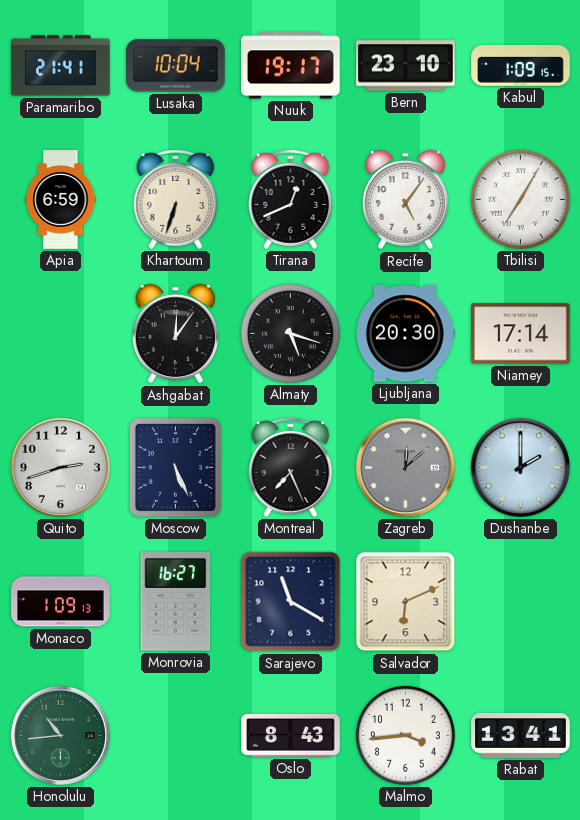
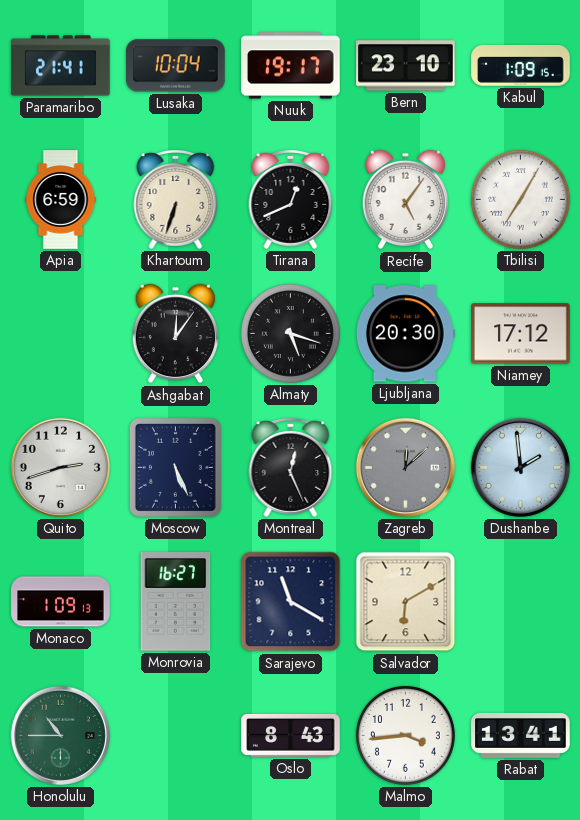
Niamey: 17:14 -> 17:12
Montreal: 7:26 -> 12:26
Dushanbe: 2:00 -> 1:59
Salvador: 6:11 -> 6:10
Honolulu: 10:44 -> 10:45
